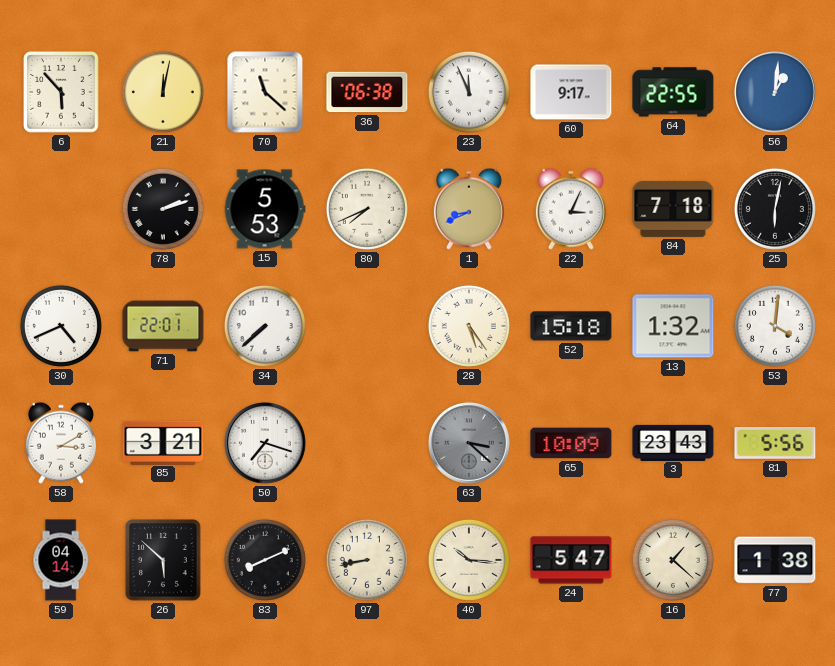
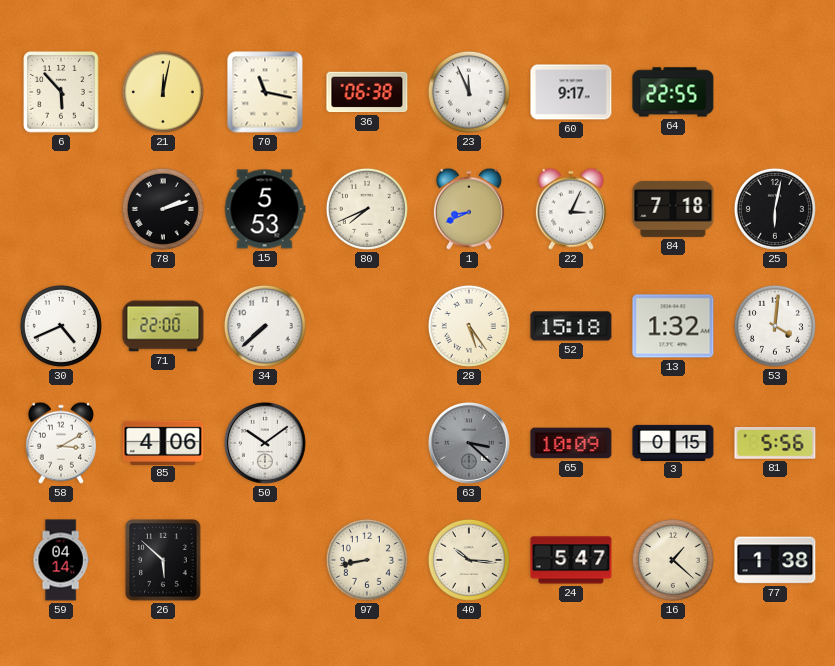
70: 11:22 -> 11:17
56: 1:01 -> none
71: 22:01 -> 22:00
85: 3:21 -> 4:06
50: 7:18 -> 10:09
3: 23:43 -> 0:15
83: 8:11 -> none
